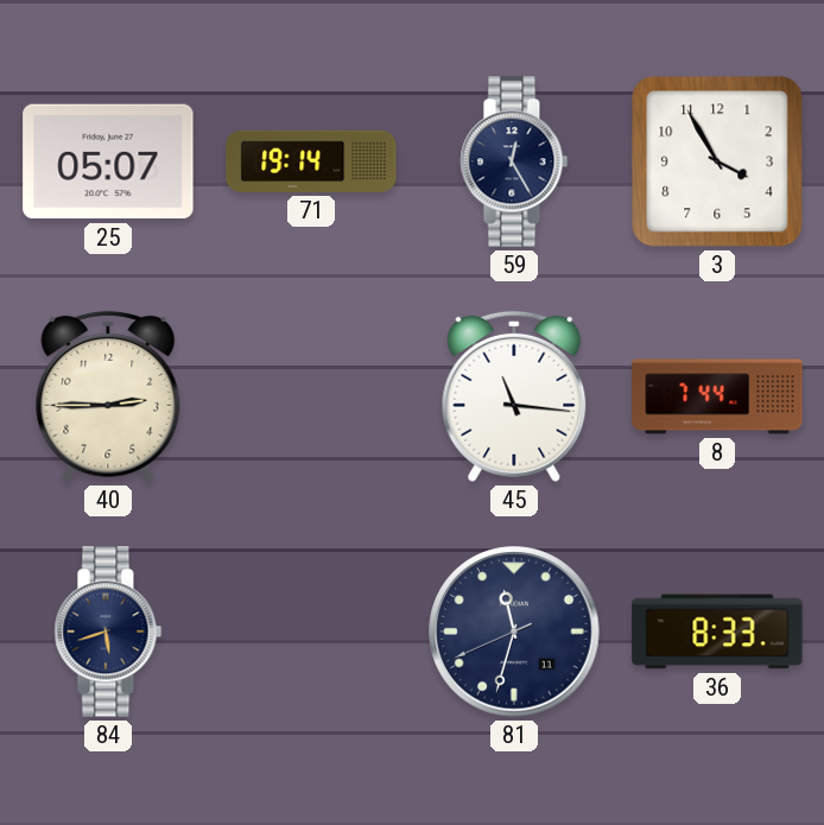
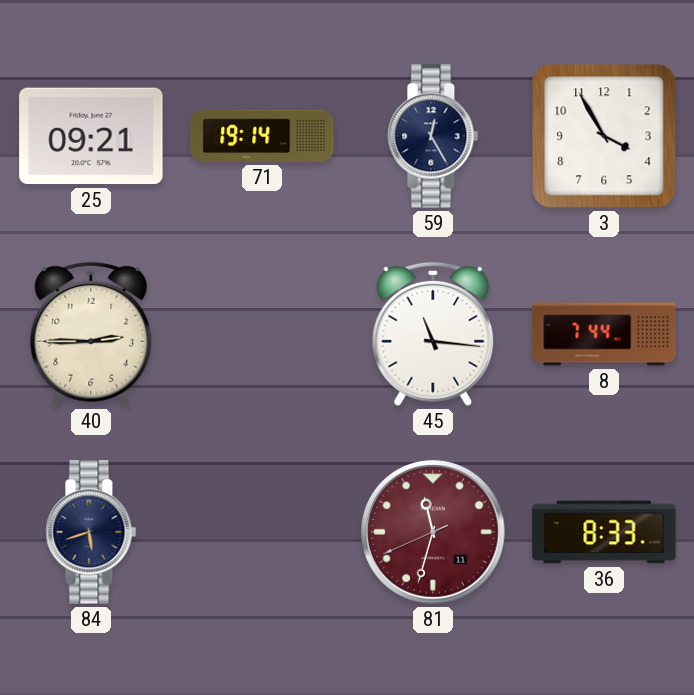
25: 05:07 -> 09:21
81 dial: navy -> burgundy
